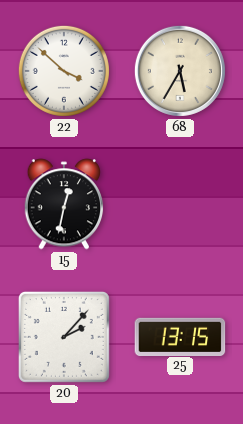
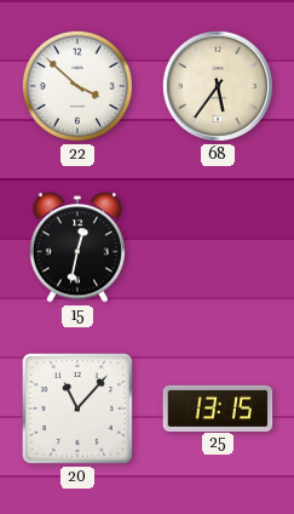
68: 5:35 -> 5:36
20: 2:07 -> 11:07
